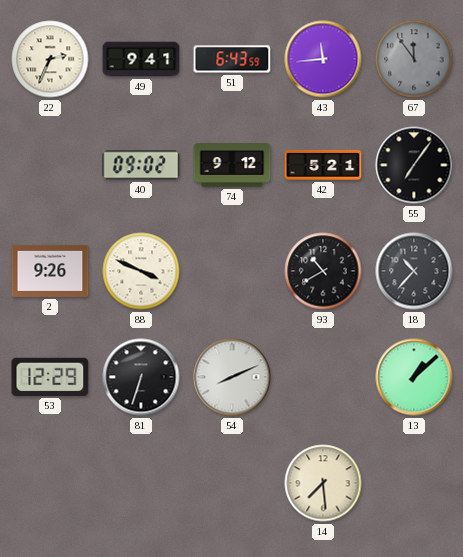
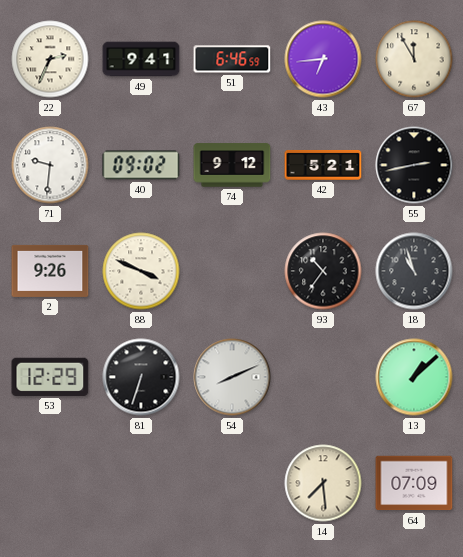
51: 6:43 -> 6:46
43: 11:44 -> 6:44
67: 11:54 -> 11:55
67 dial: grey -> cream
71: none -> 9:31
55: 7:06 -> 2:43
93: 10:40 -> 10:36
18: 10:37 -> 10:57
64: none -> 07:09
